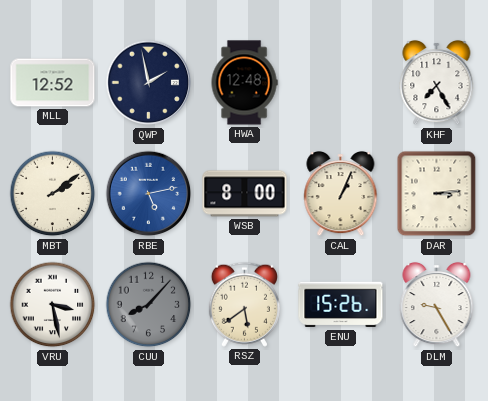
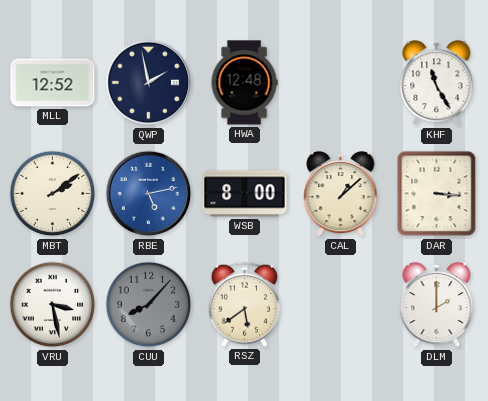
KHF: 7:25 -> 11:25
CAL: 1:04 -> 1:08
DAR: 3:14 -> 3:16
ENU: 15:26 -> none
DLM: 9:25 -> 2:00
